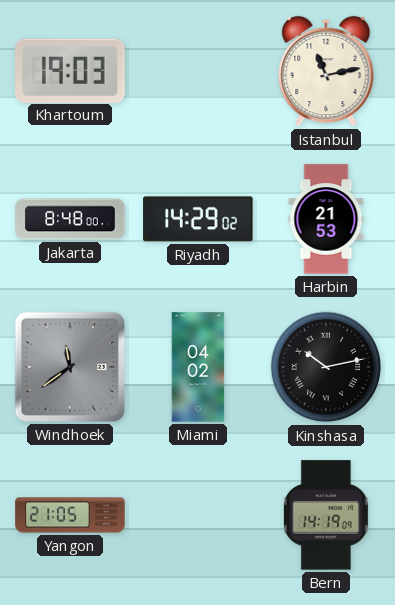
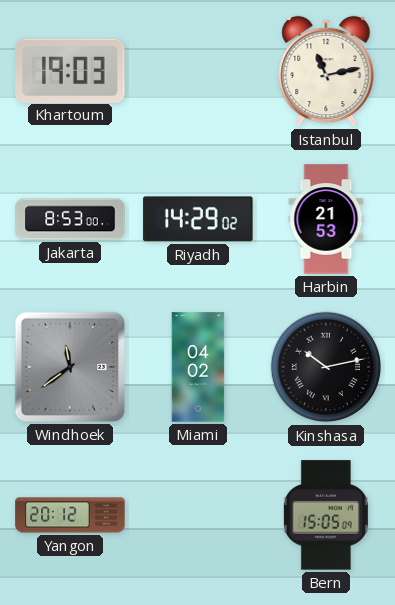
Jakarta: 8:48 -> 8:53
Yangon: 21:05 -> 20:12
Bern: 14:19 -> 15:05
